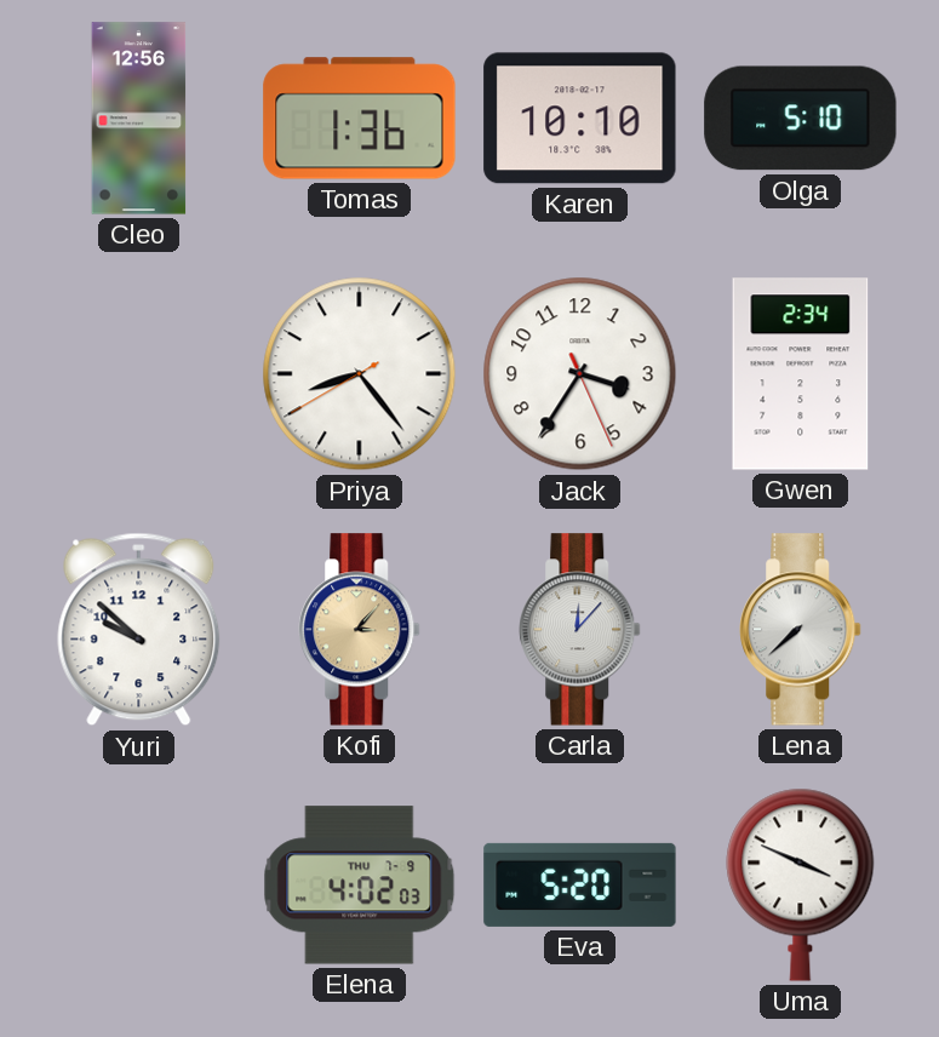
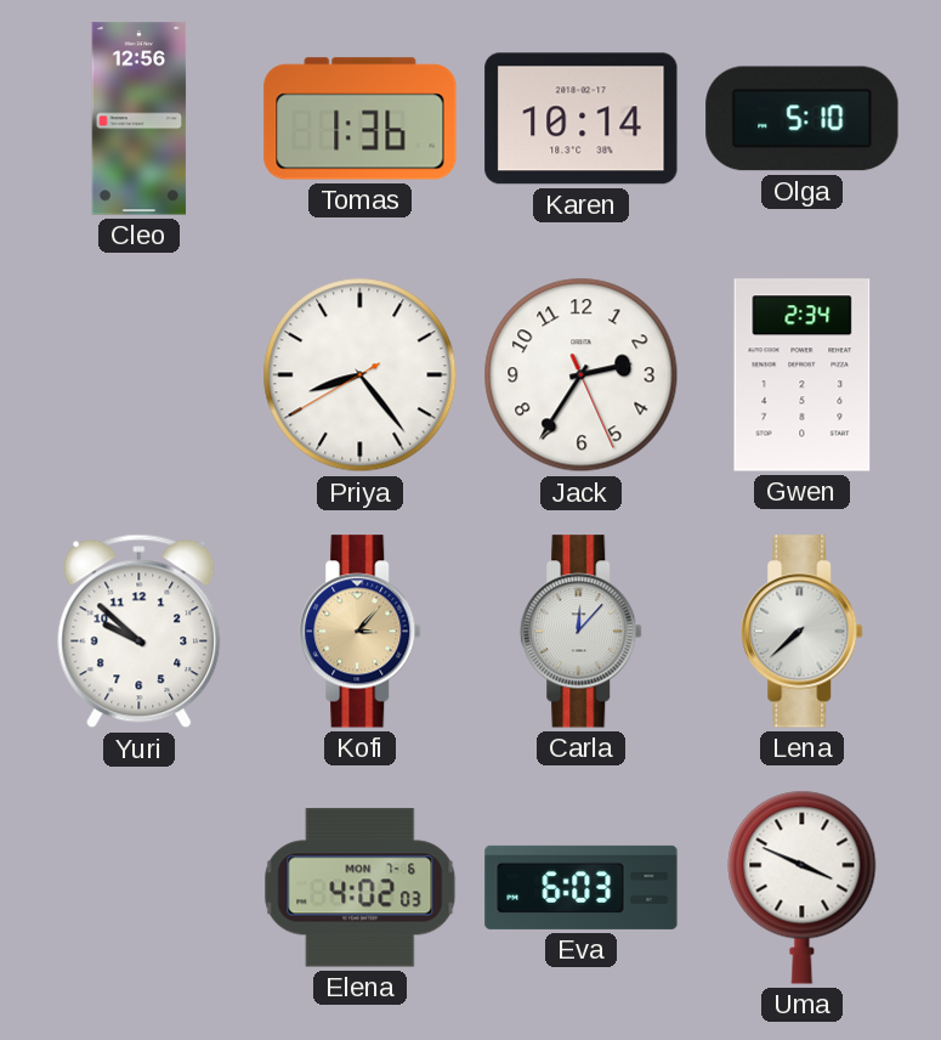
Karen: 10:10 -> 10:14
Jack: 3:35 -> 2:35
Elena date: THU 7-9 -> MON 7-6
Eva: 5:20 -> 6:03
